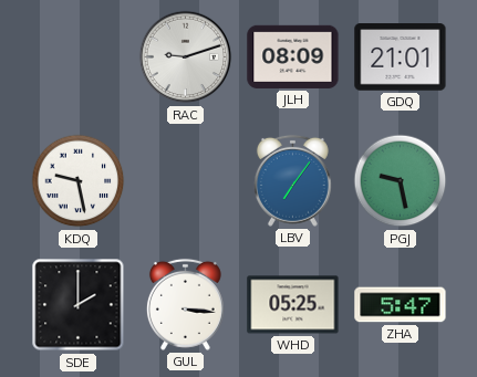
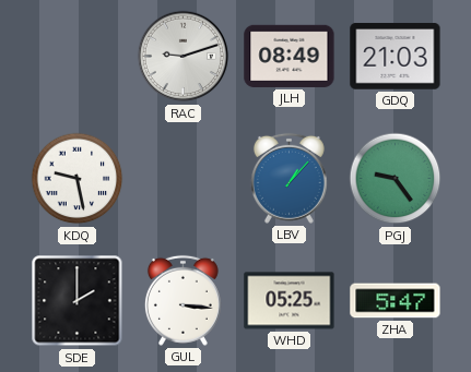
JLH: 08:09 -> 08:49
GDQ: 21:01 -> 21:03
LBV: 7:06 -> 1:07
PGJ: 9:28 -> 9:24
